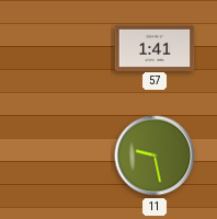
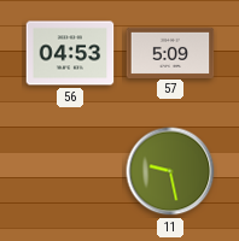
56: none -> 04:53
57: 1:41 -> 5:09
